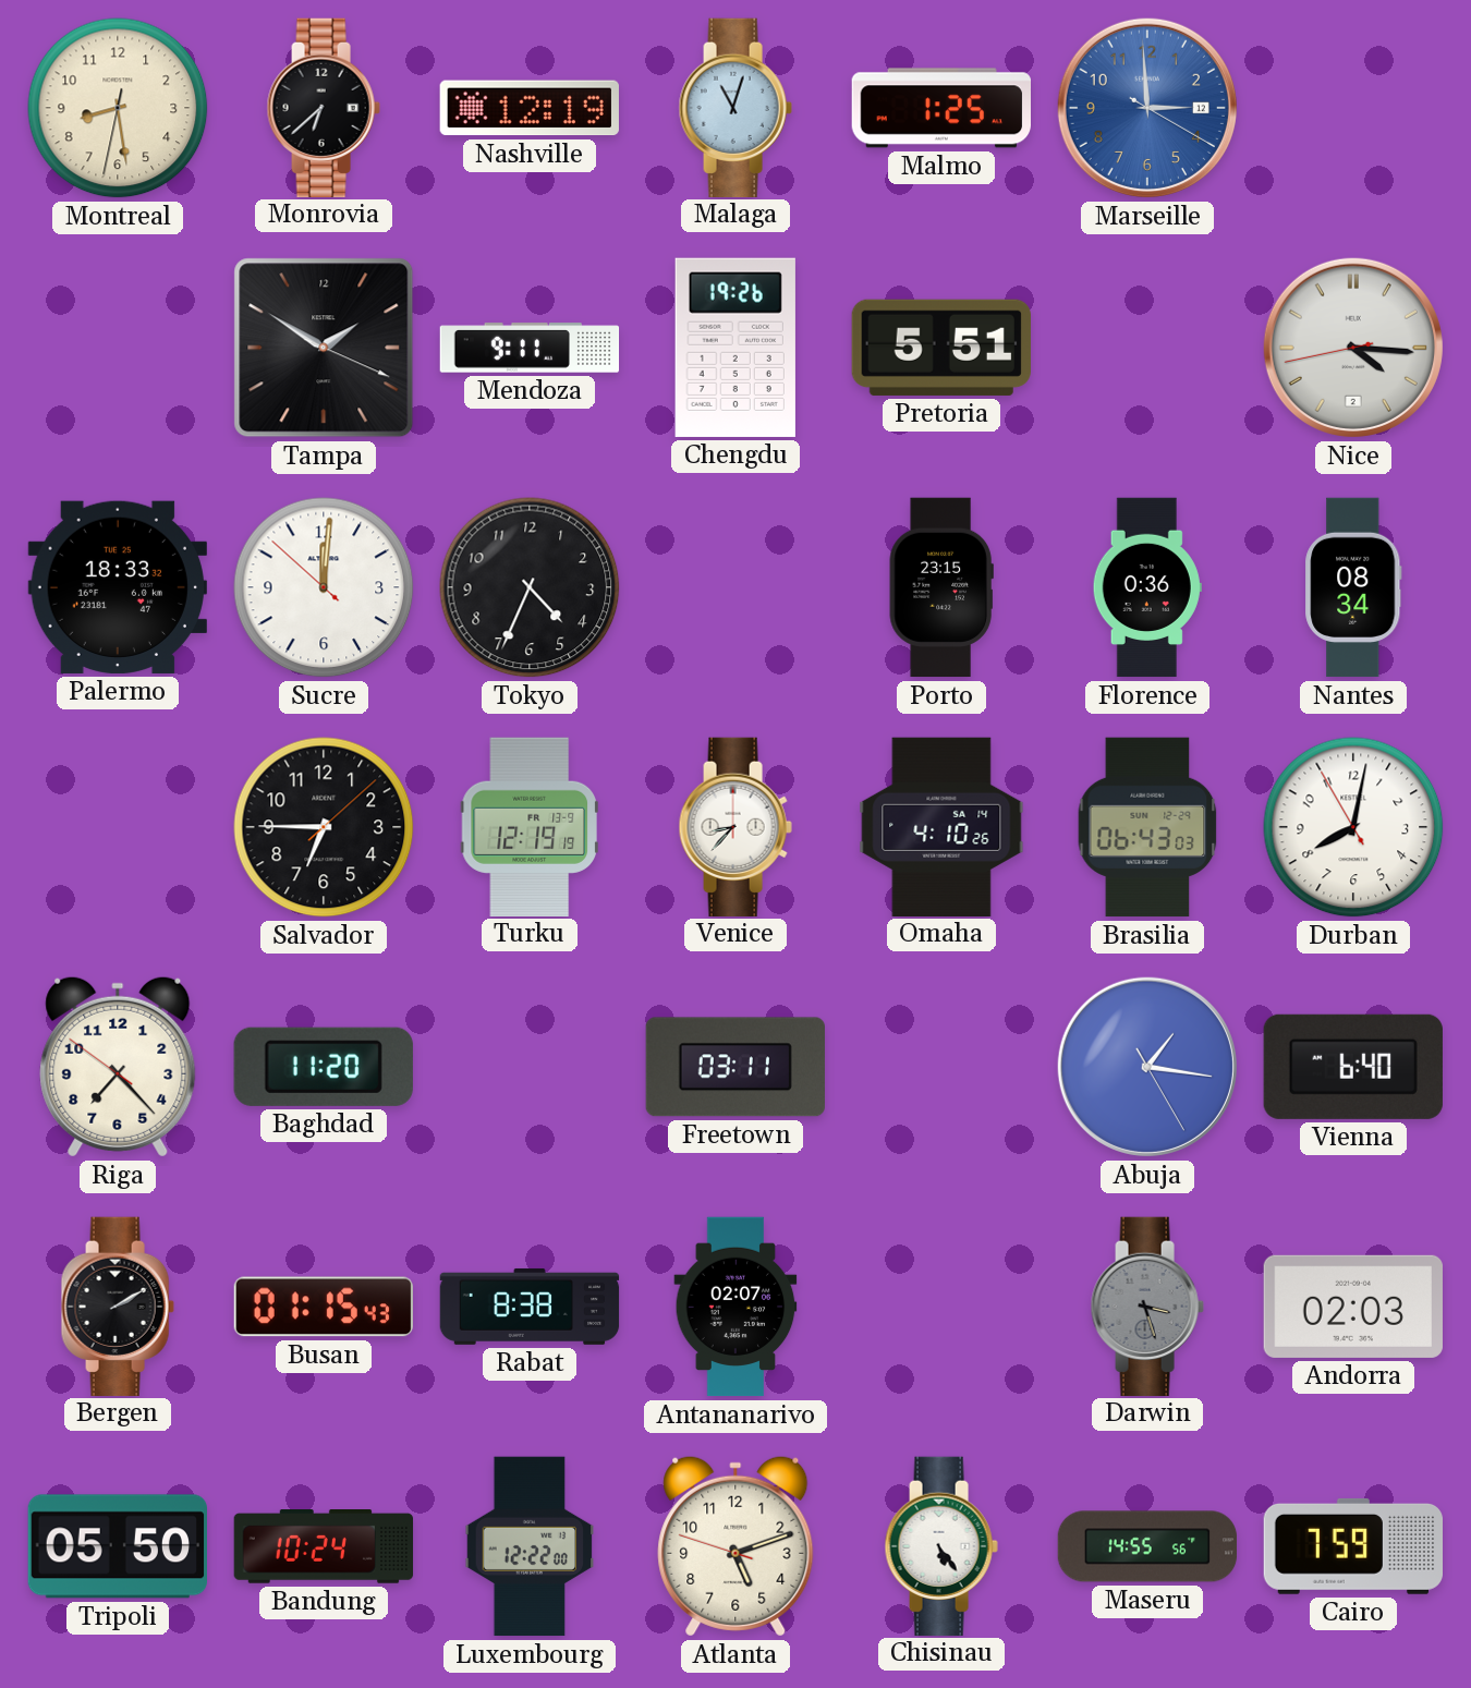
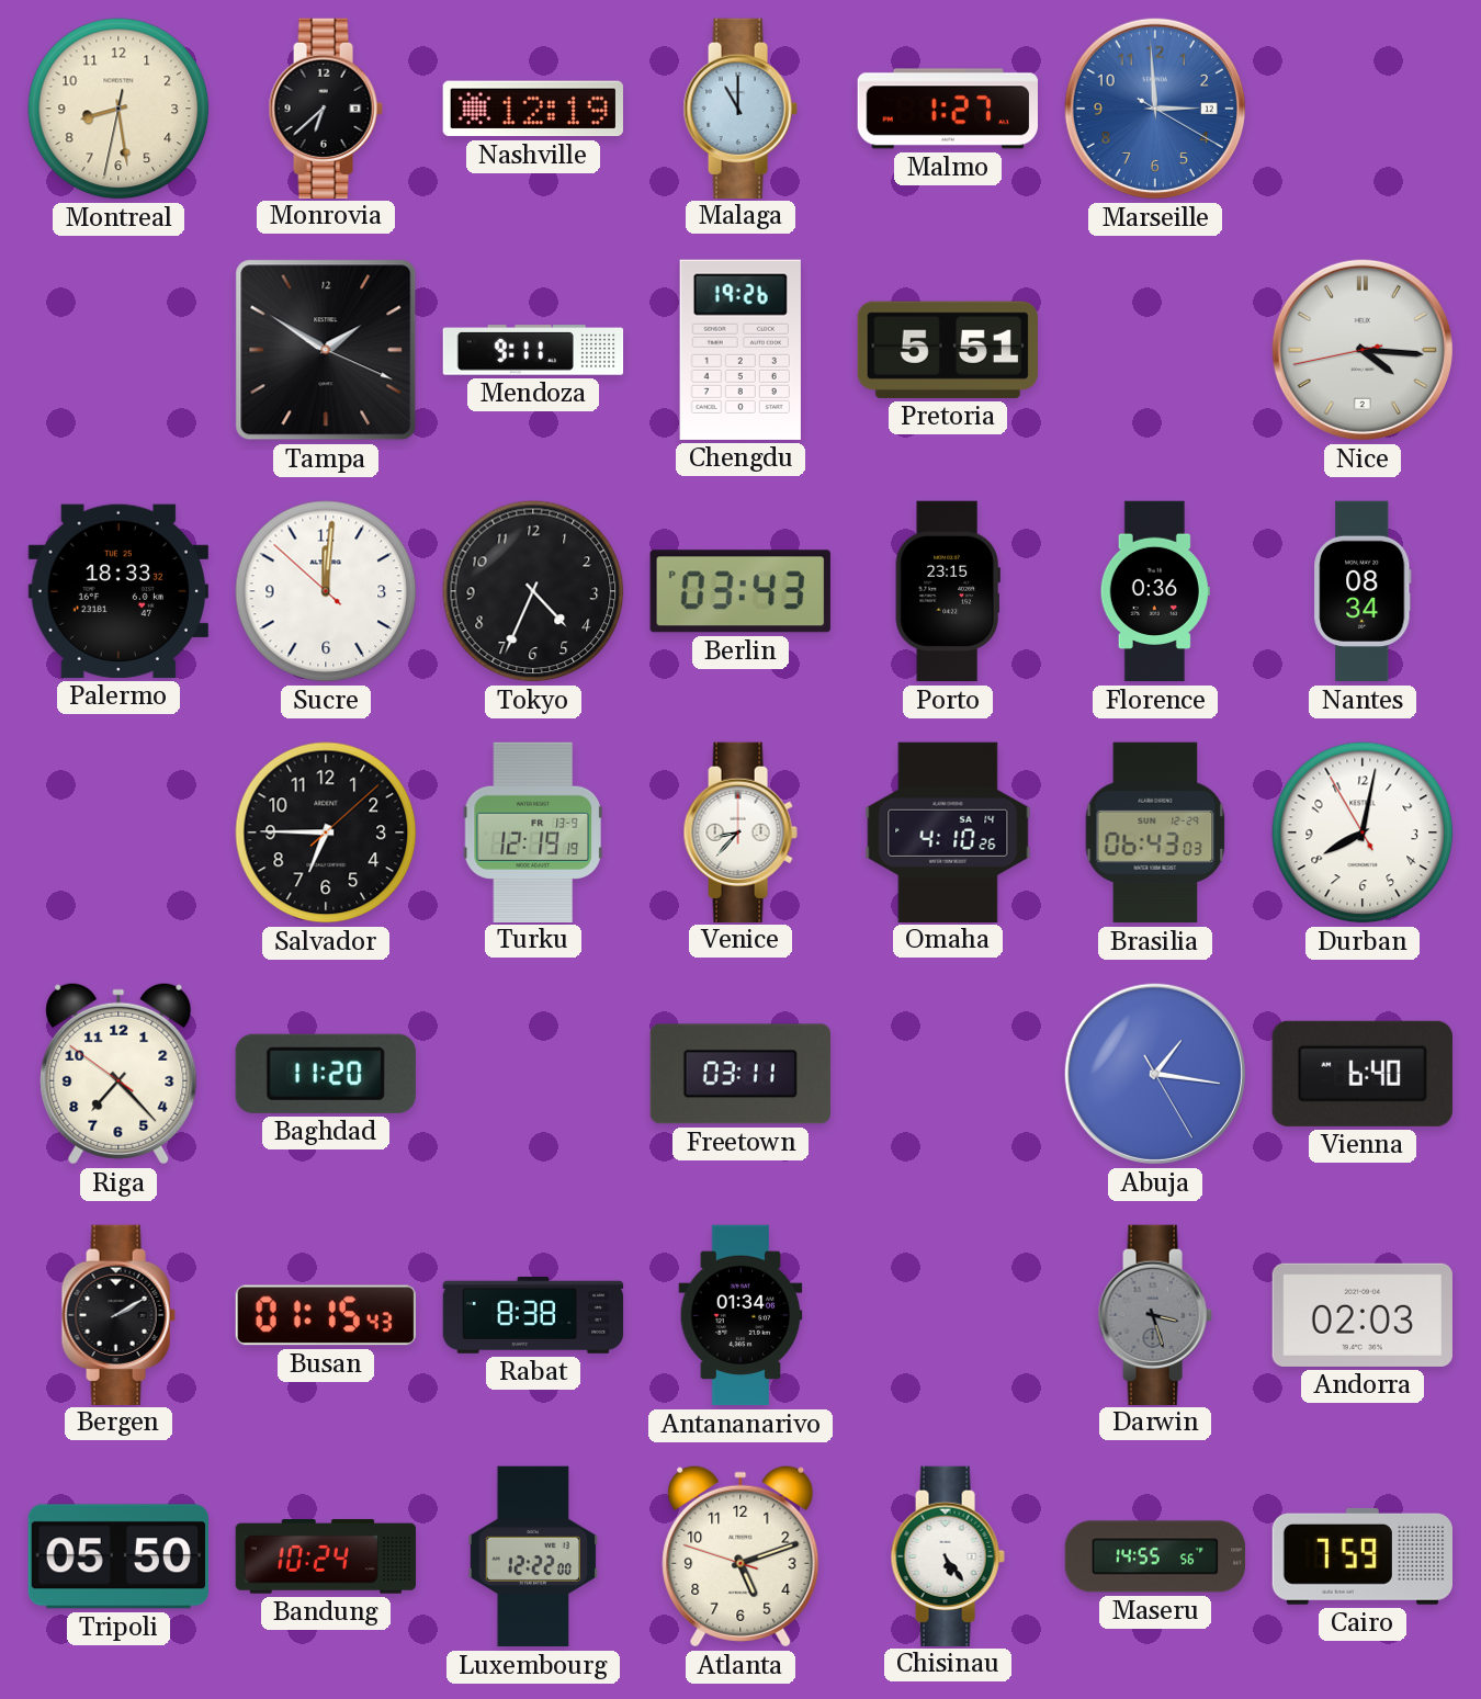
Malaga: 11:03 -> 11:00
Malmo: 1:25 -> 1:27
Berlin: none -> 03:43
Antananarivo: 02:07 -> 01:34
